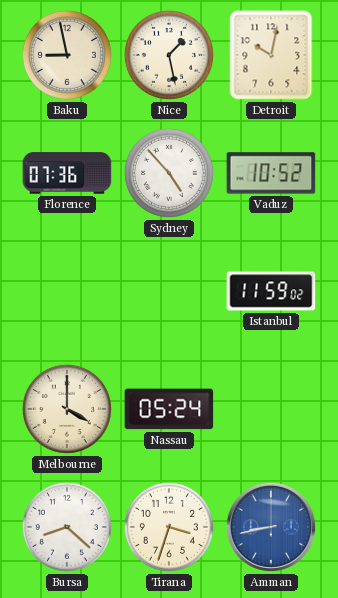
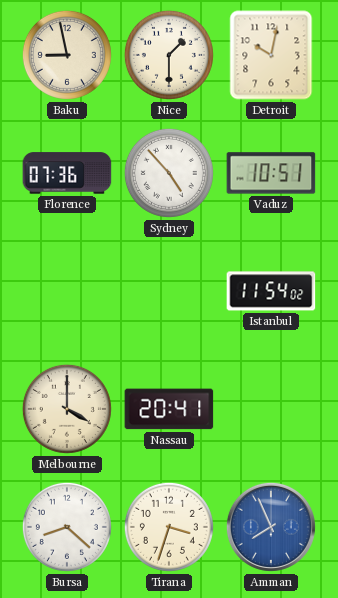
Nice: 1:28 -> 1:30
Vaduz: 10:52 -> 10:51
Istanbul: 11:59 -> 11:54
Nassau: 05:24 -> 20:41
Amman: 8:43 -> 7:56
